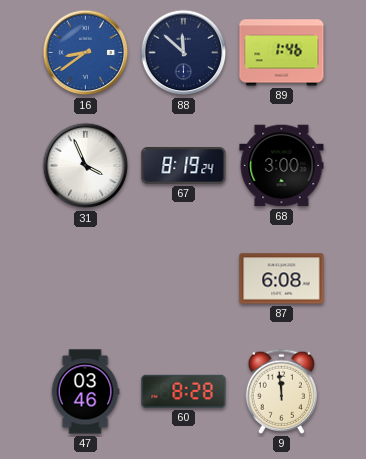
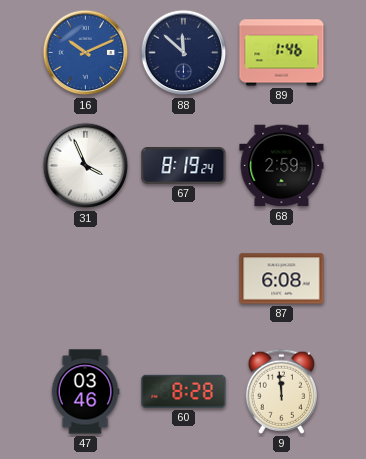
16: 8:39 -> 10:11
68: 3:00 -> 2:59
